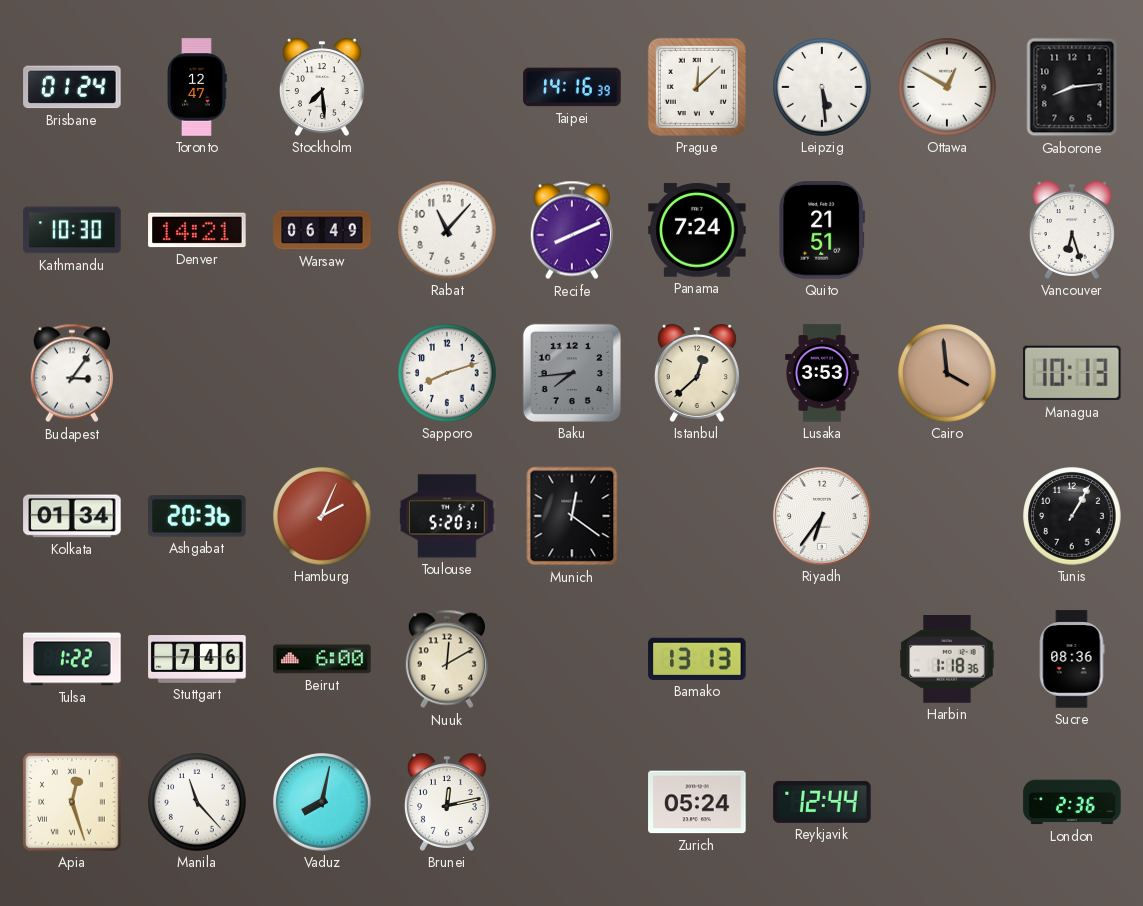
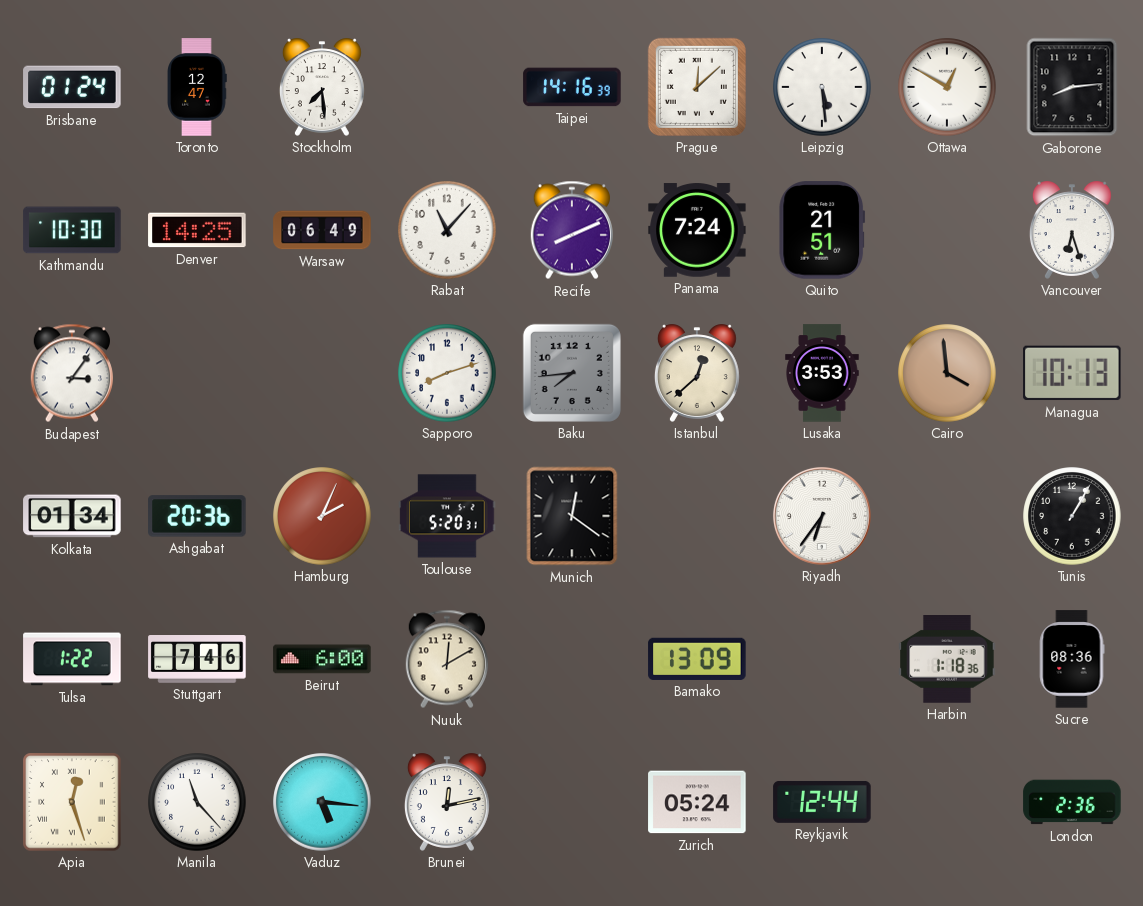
Denver: 14:21 -> 14:25
Bamako: 13:13 -> 13:09
Vaduz: 8:02 -> 5:16
